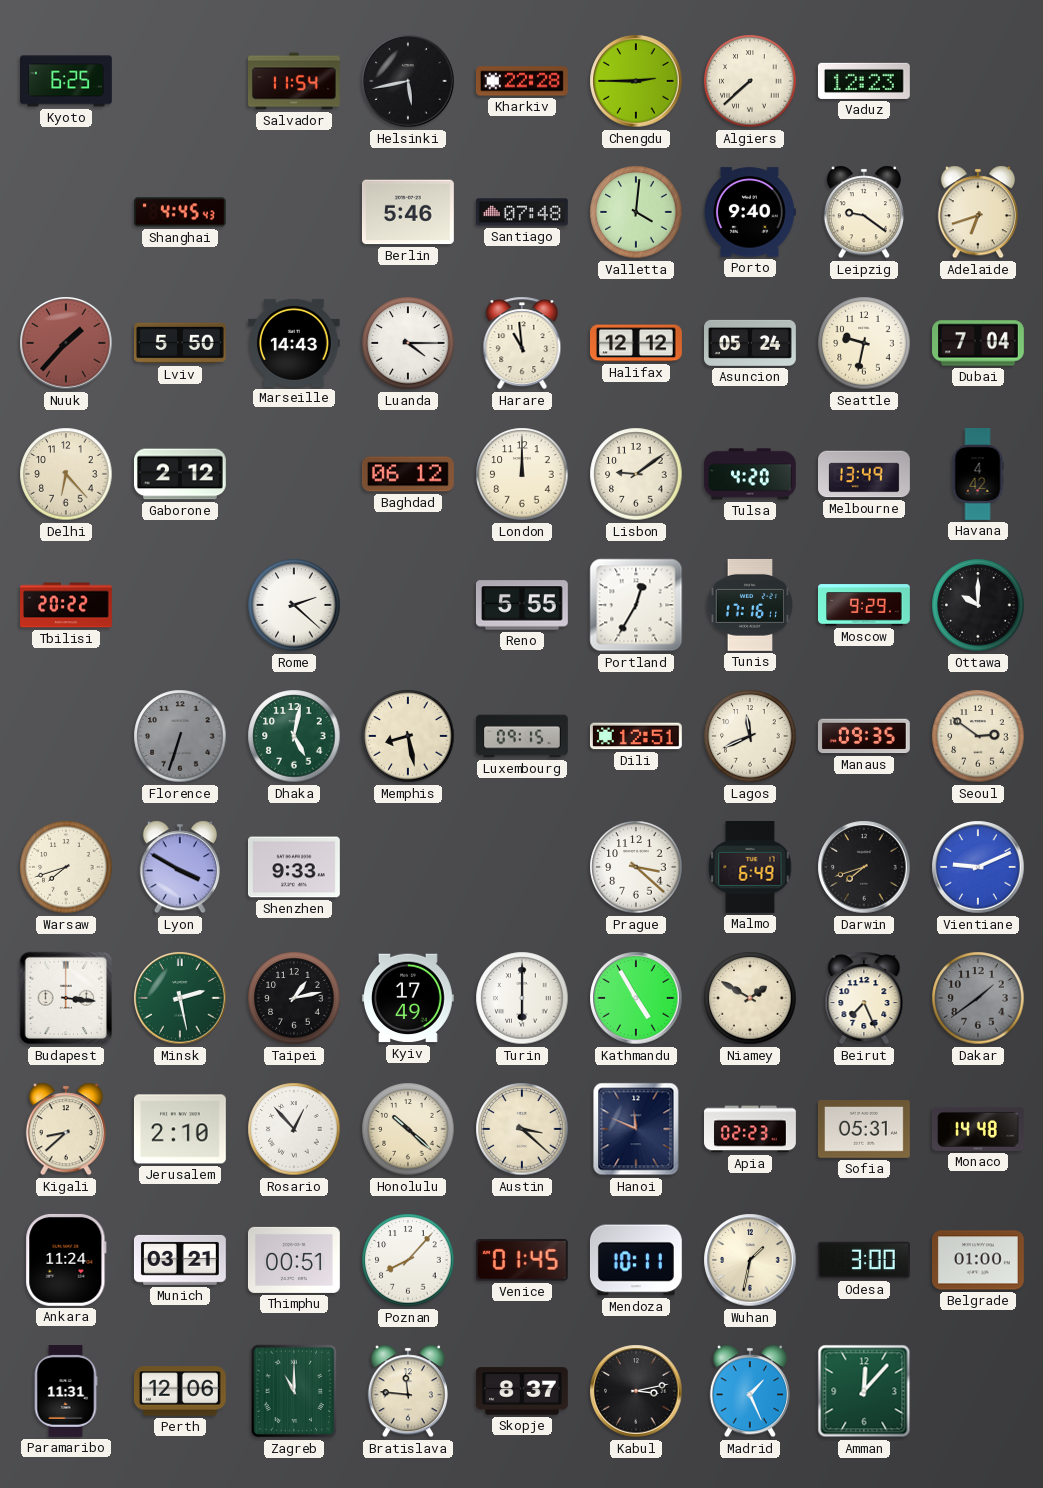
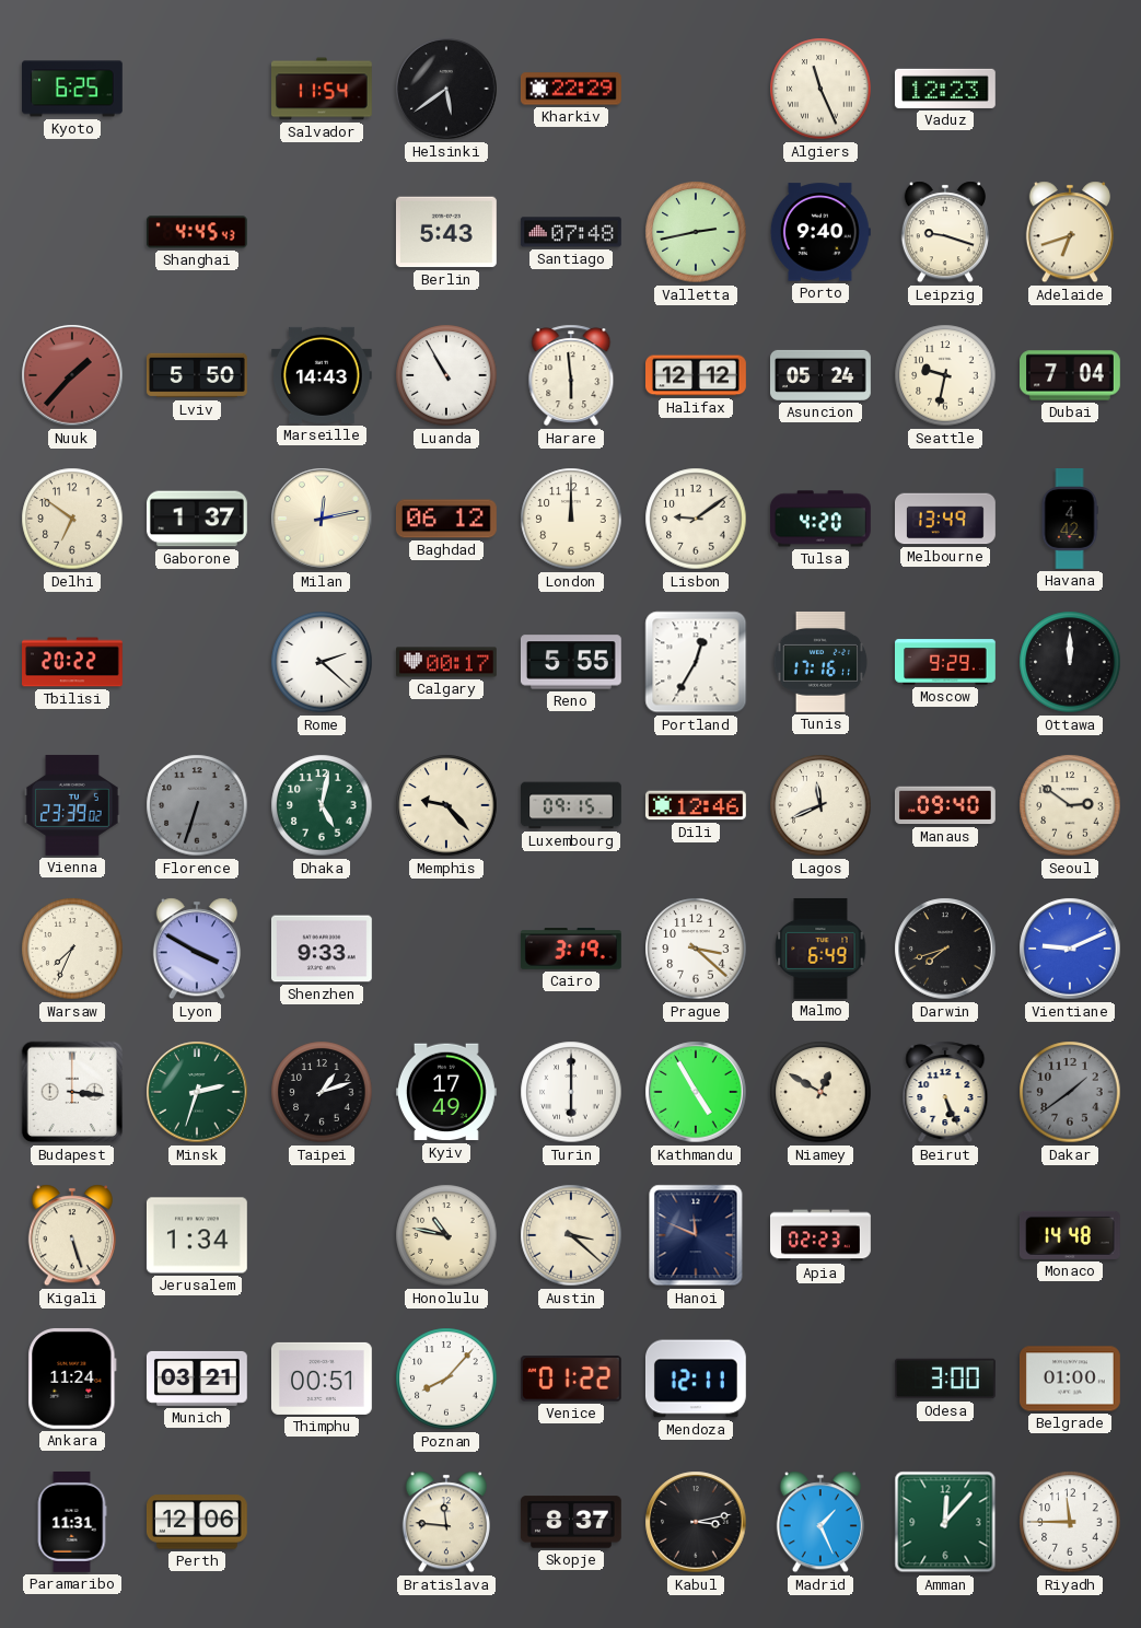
Helsinki: 5:43 -> 5:39
Kharkiv: 22:28 -> 22:29
Chengdu: 2:45 -> none
Algiers: 7:38 -> 11:26
Berlin: 5:46 -> 5:43
Valletta: 4:01 -> 2:43
Leipzig: 9:21 -> 9:18
Luanda: 4:15 -> 10:55
Harare: 10:59 -> 5:59
Delhi: 6:23 -> 6:51
Gaborone: 2:12 -> 1:37
Milan: none -> 12:13
Calgary: none -> 00:17
Ottawa: 10:00 -> 12:00
Vienna: none -> 23:39
Memphis: 8:28 -> 9:23
Dili: 12:51 -> 12:46
Manaus: 09:35 -> 09:40
Warsaw: 7:42 -> 7:34
Cairo: none -> 3:19
Minsk: 2:28 -> 2:33
Taipei: 1:13 -> 1:12
Niamey: 1:50 -> 12:50
Beirut: 7:26 -> 5:26
Kigali: 8:38 -> 5:27
Jerusalem: 2:10 -> 1:34
Rosario: 12:53 -> none
Honolulu: 10:22 -> 10:47
Sofia: 05:31 -> none
Venice: 01:45 -> 01:22
Mendoza: 10:11 -> 12:11
Wuhan: 1:32 -> none
Zagreb: 11:00 -> none
Riyadh: none -> 11:45
